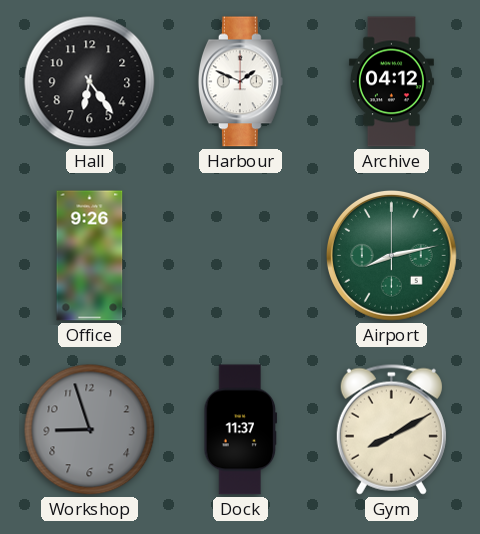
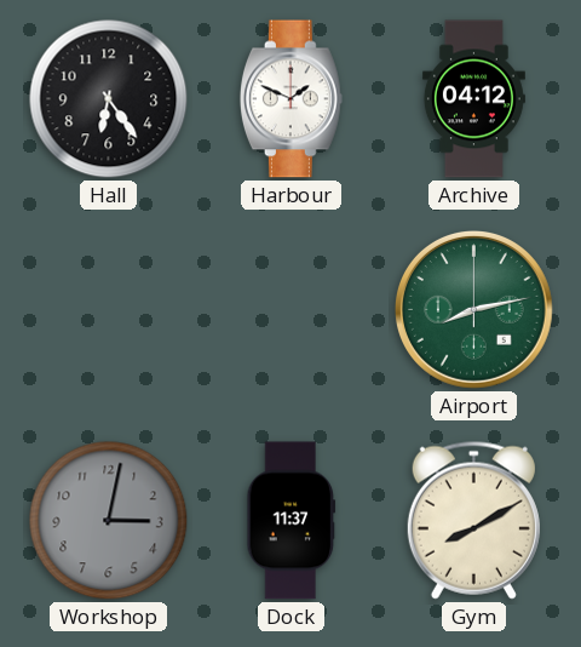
Office: 9:26 -> none
Workshop: 8:57 -> 3:02
